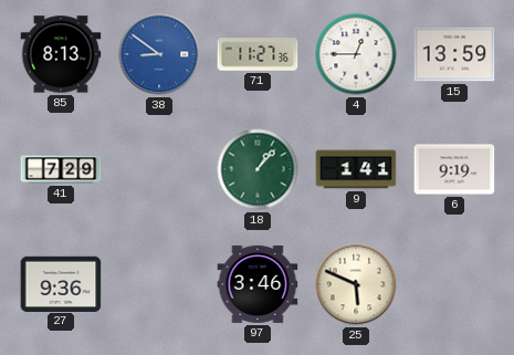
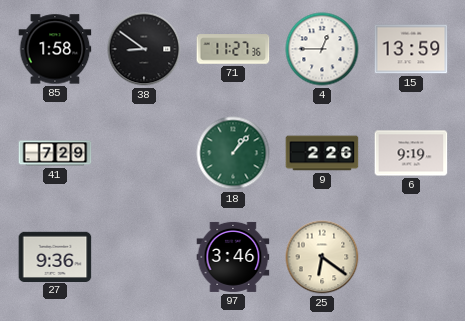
85: 8:13 -> 1:58
38 dial: blue -> black
9: 1:41 -> 2:26
25: 5:49 -> 6:21
